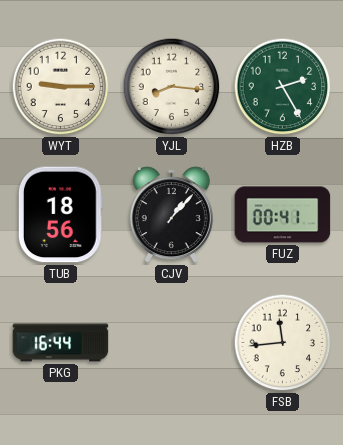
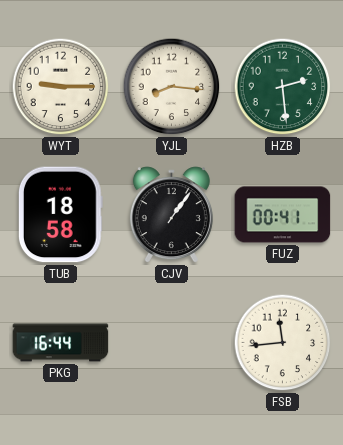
HZB: 2:25 -> 2:29
TUB: 18:56 -> 18:58
CJV: 1:07 -> 1:06
